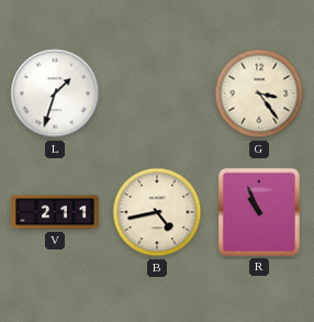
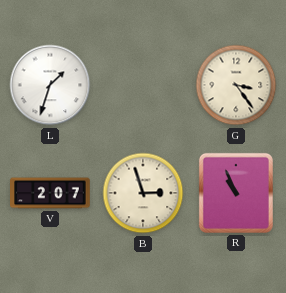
V: 2:11 -> 2:07
B: 4:43 -> 2:57
